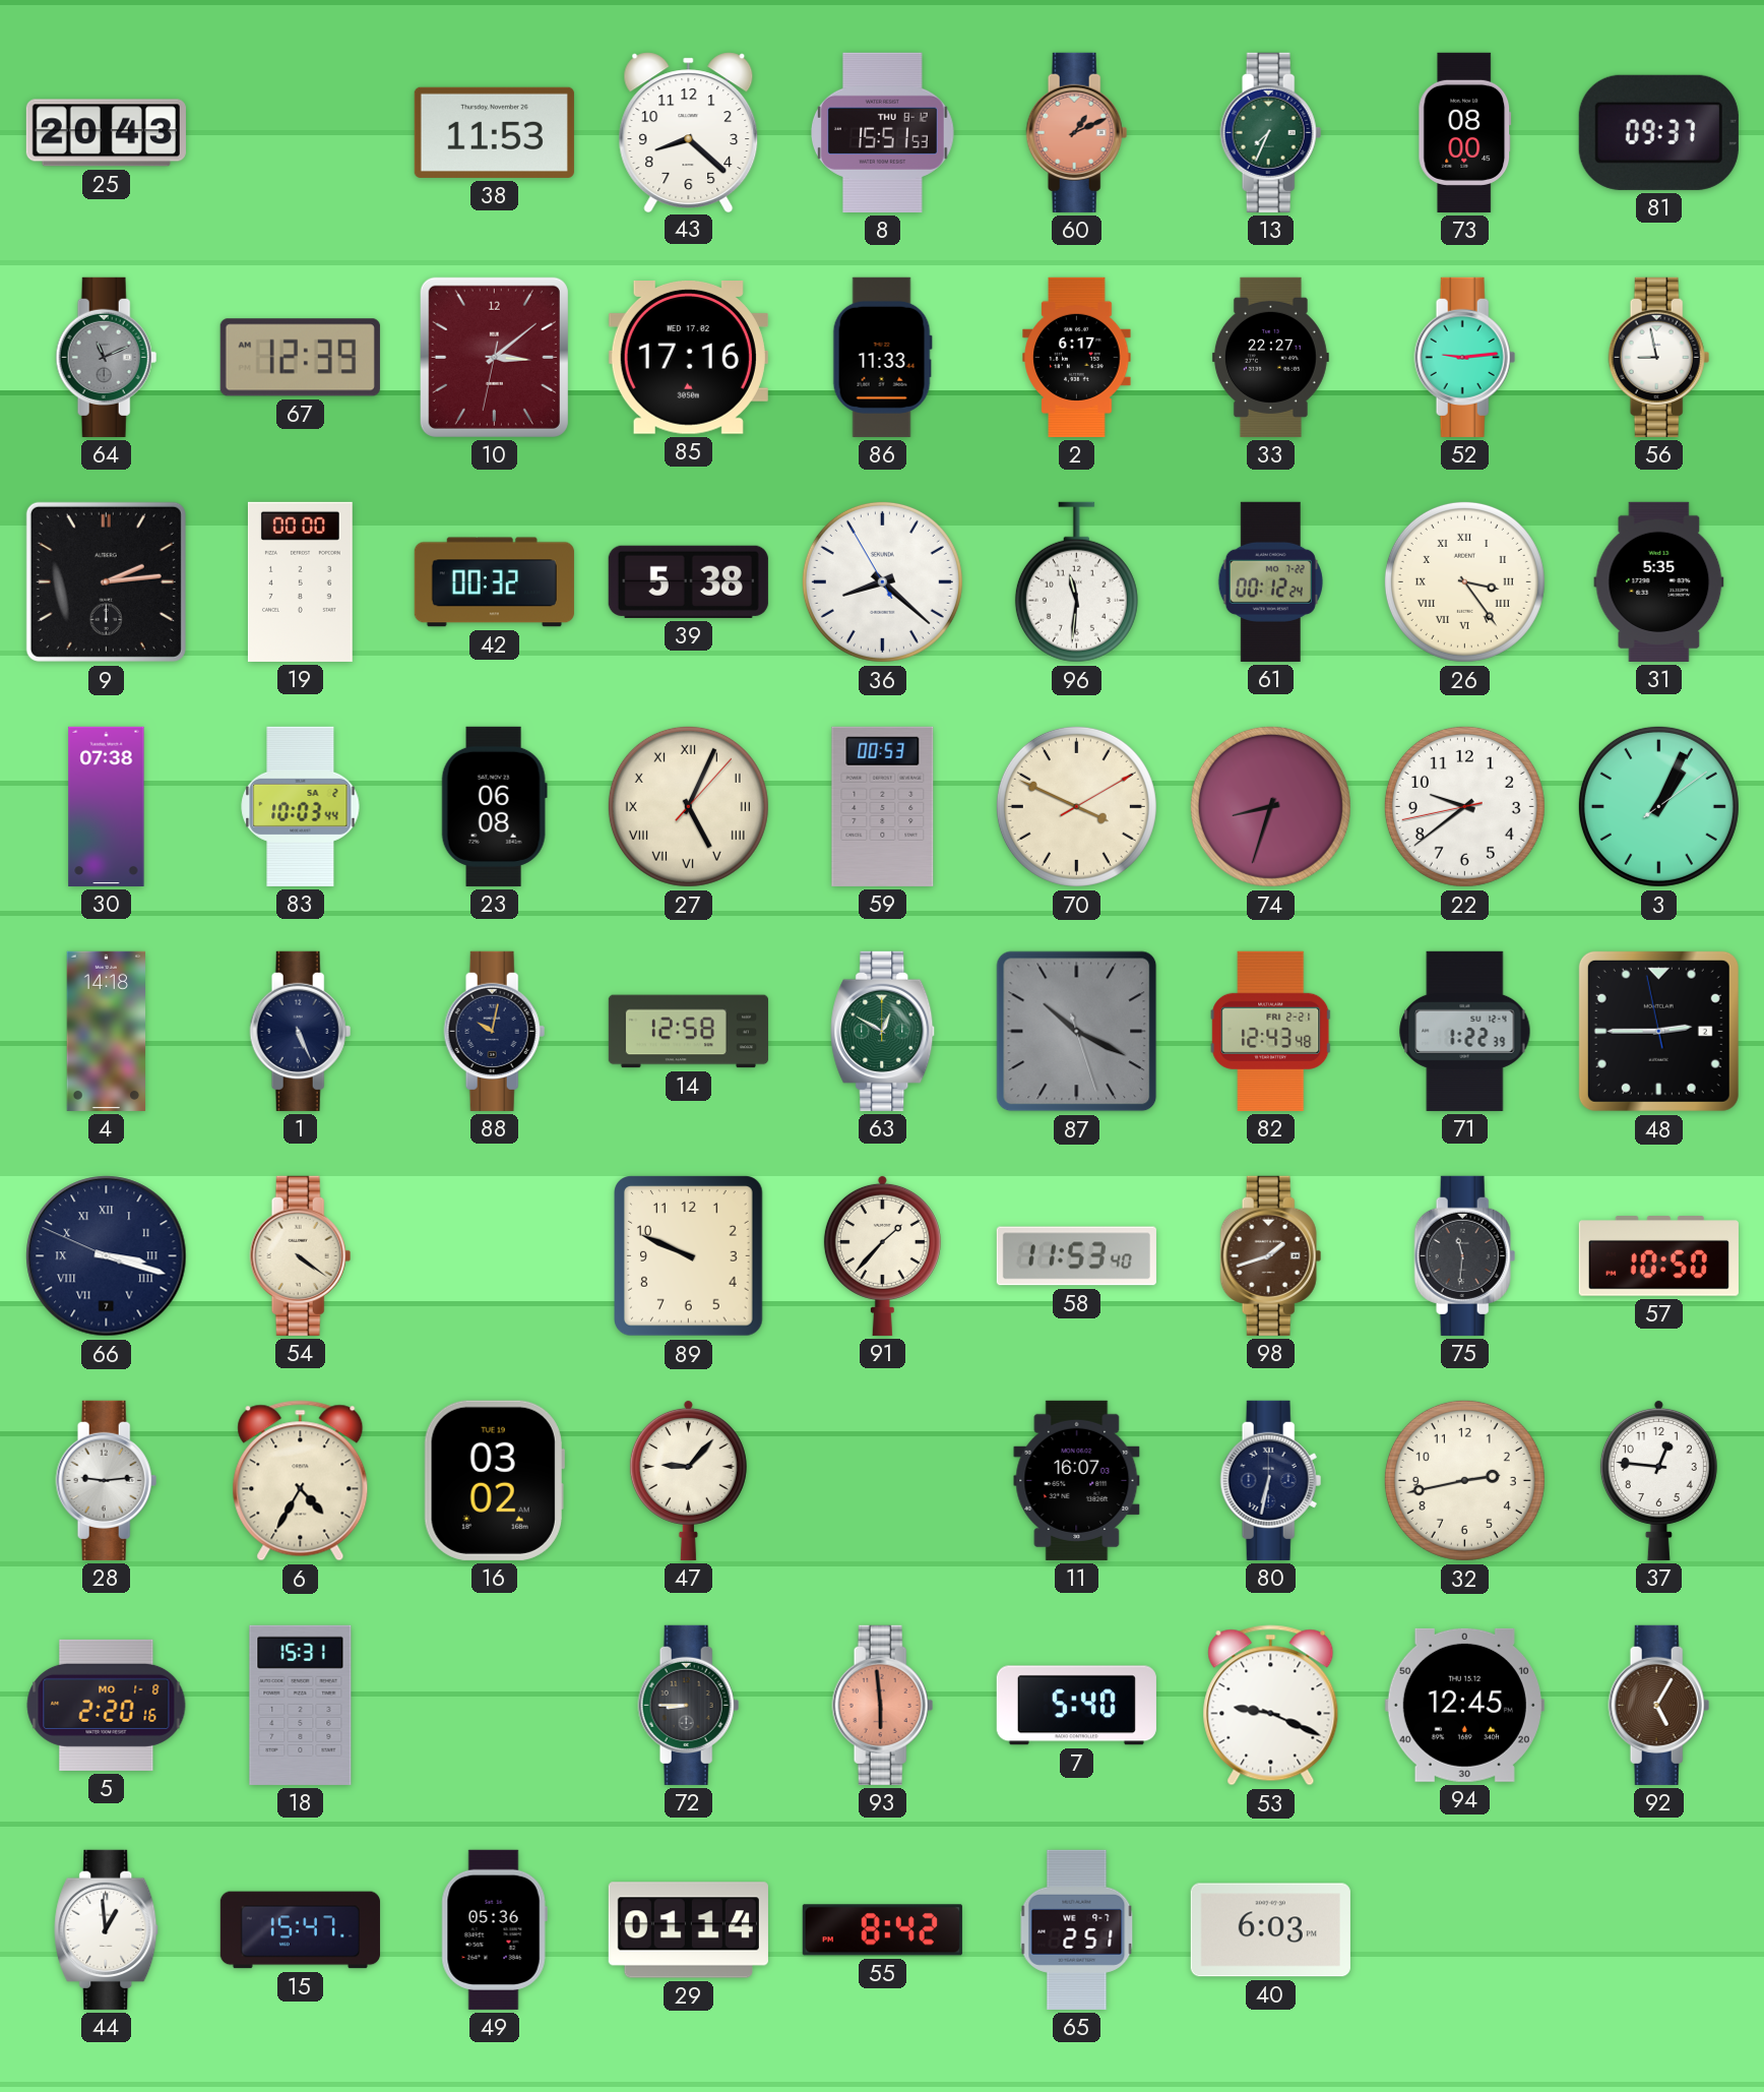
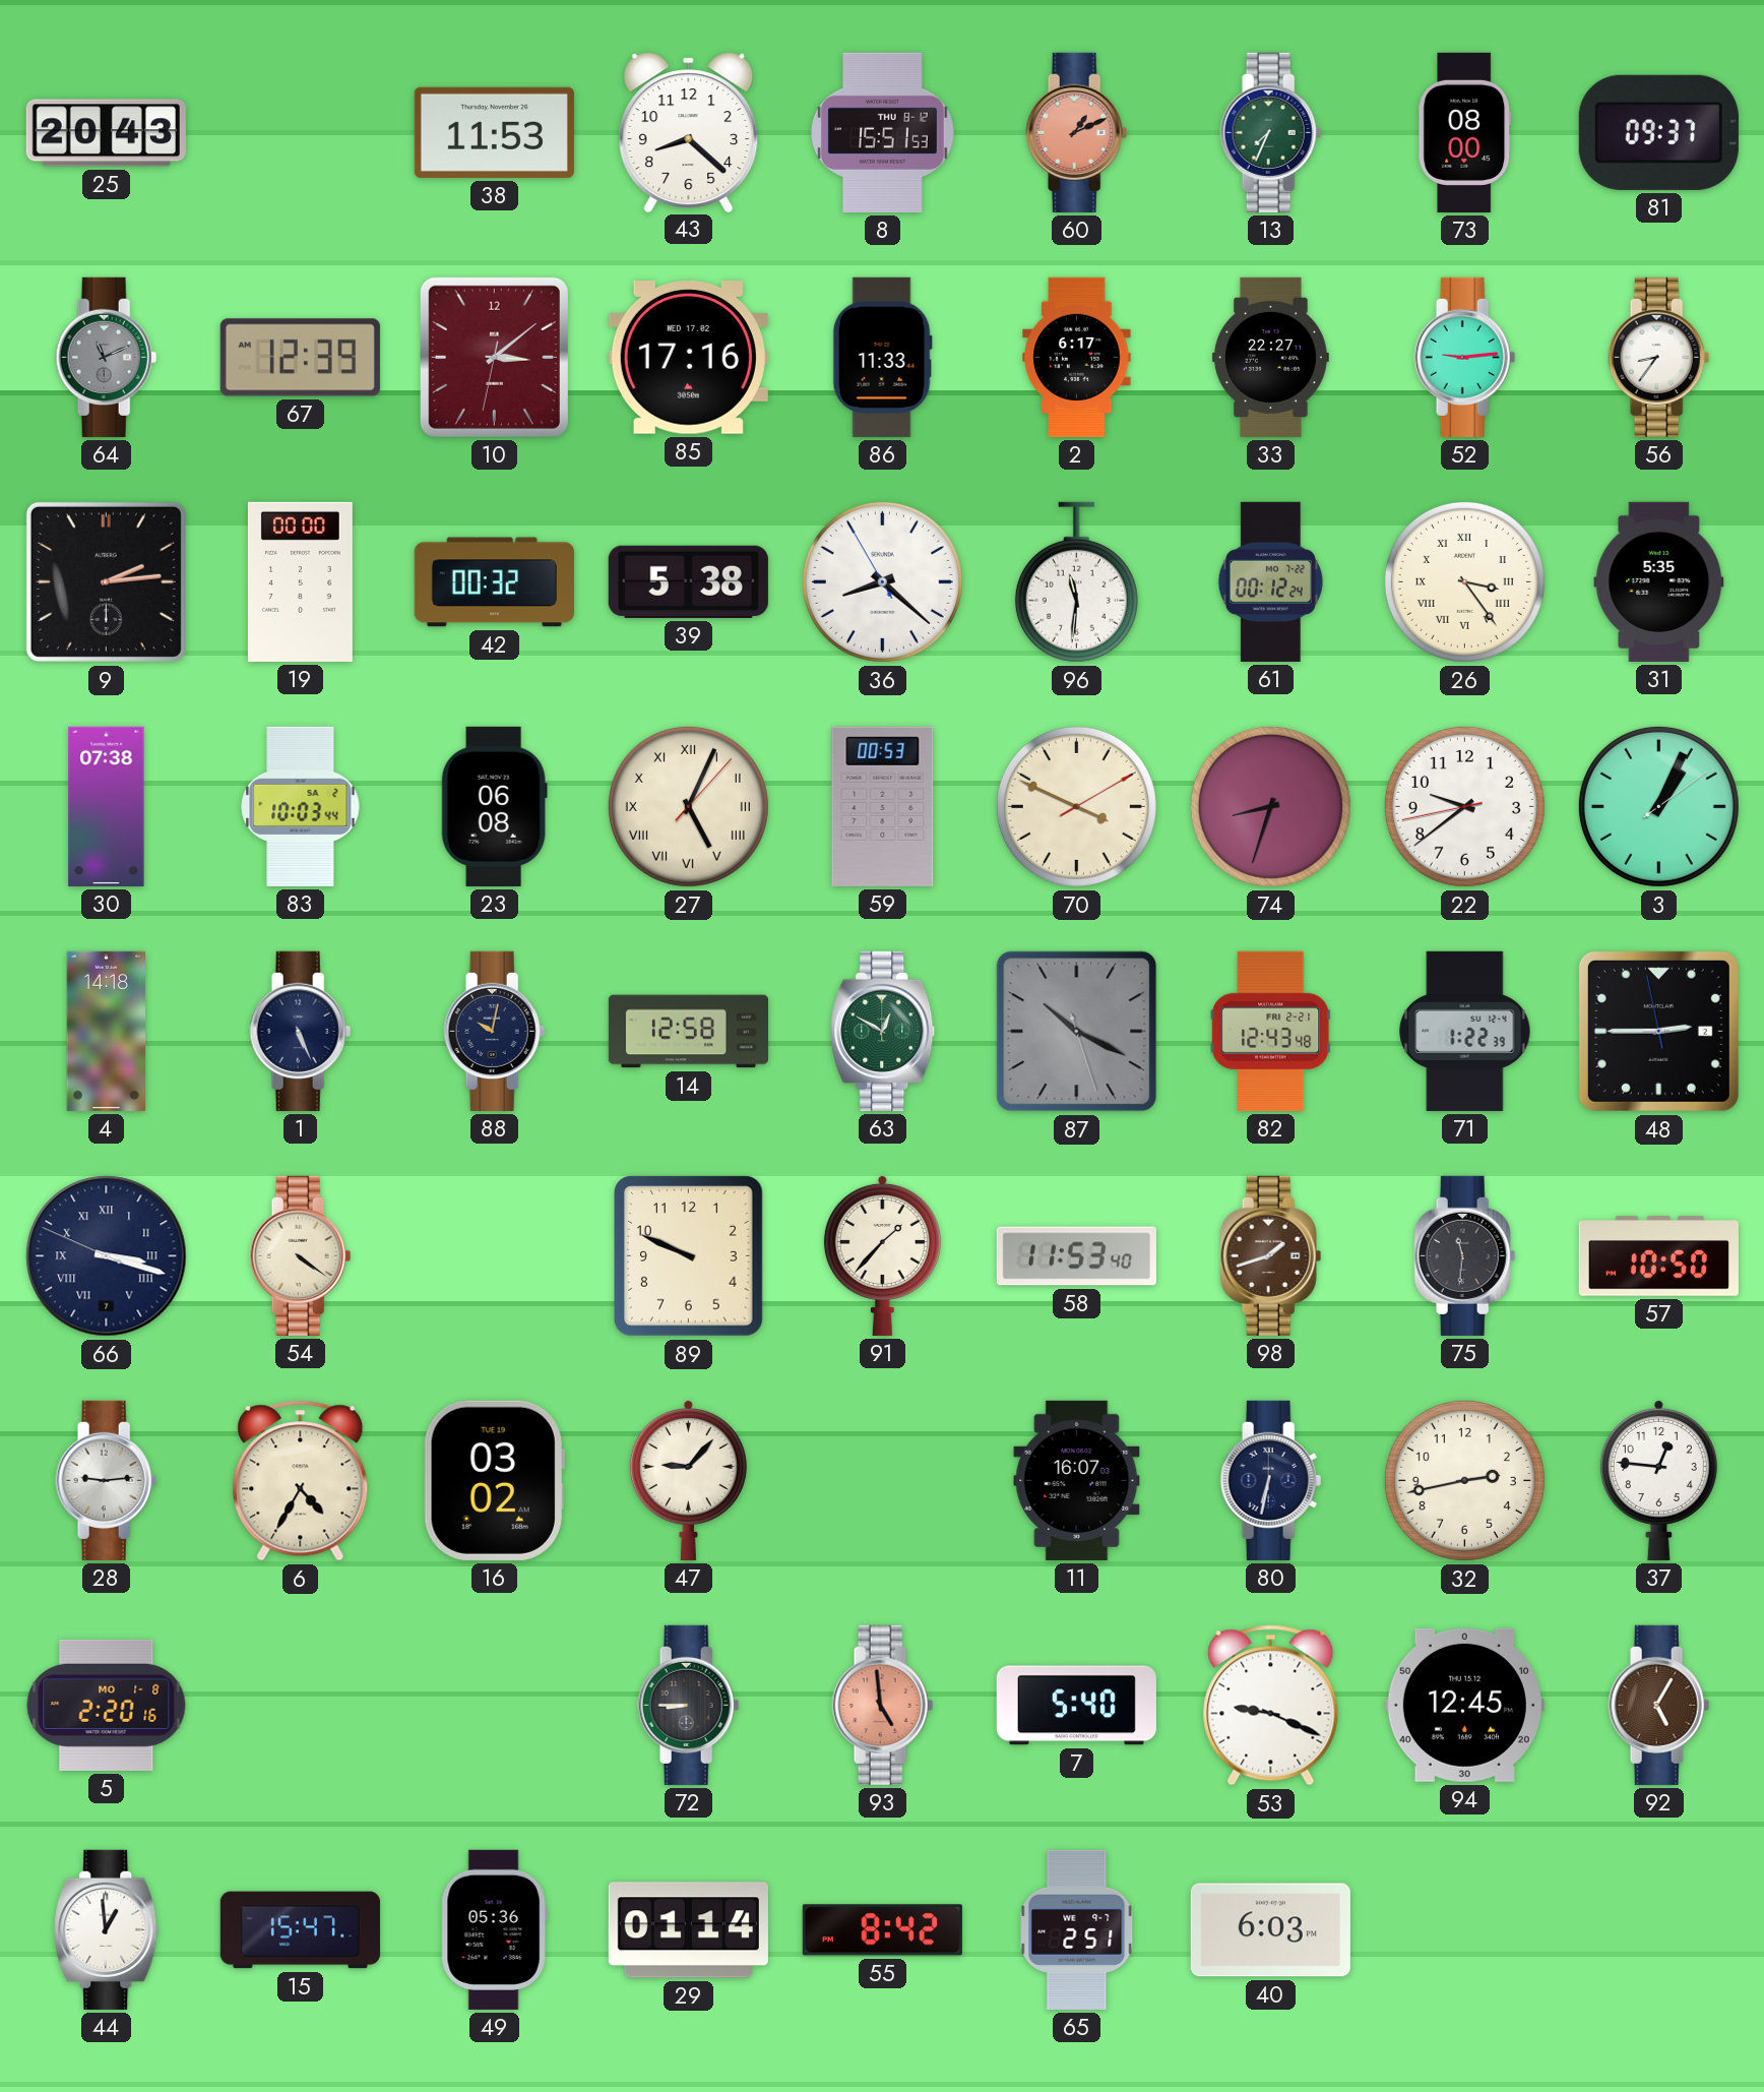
56: 8:58 -> 8:36
18: 15:31 -> none
93: 5:59 -> 4:59
